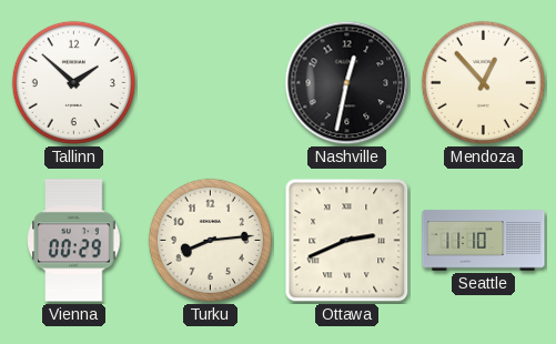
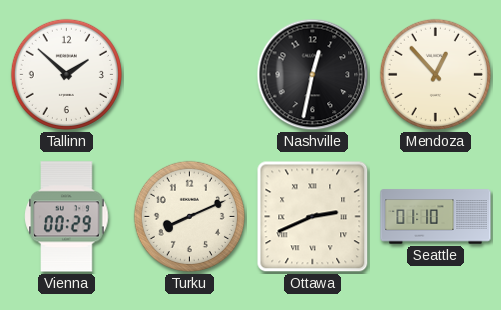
Turku: 8:14 -> 8:11
Seattle: 11:10 -> 01:10
